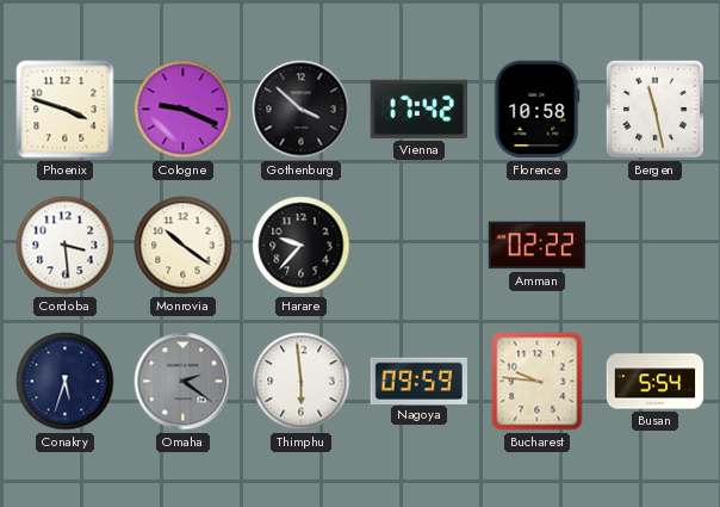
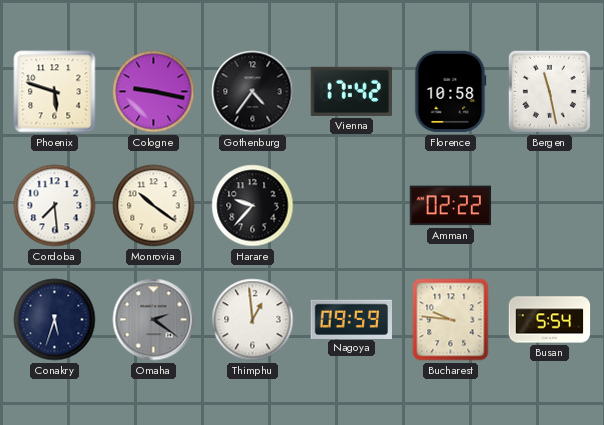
Phoenix: 3:48 -> 5:48
Cologne: 9:19 -> 9:17
Gothenburg: 3:52 -> 4:36
Cordoba: 3:29 -> 7:29
Thimphu: 5:59 -> 12:59
